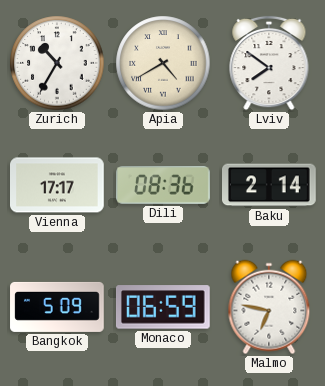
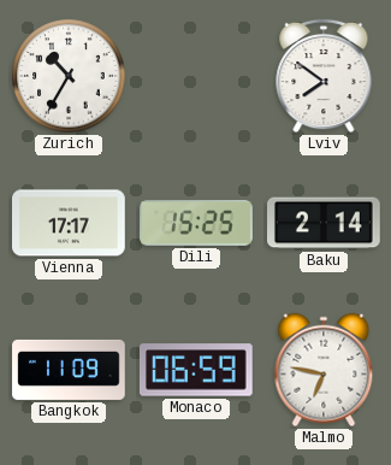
Apia: 4:40 -> none
Dili: 08:36 -> 15:25
Bangkok: 5:09 -> 11:09
